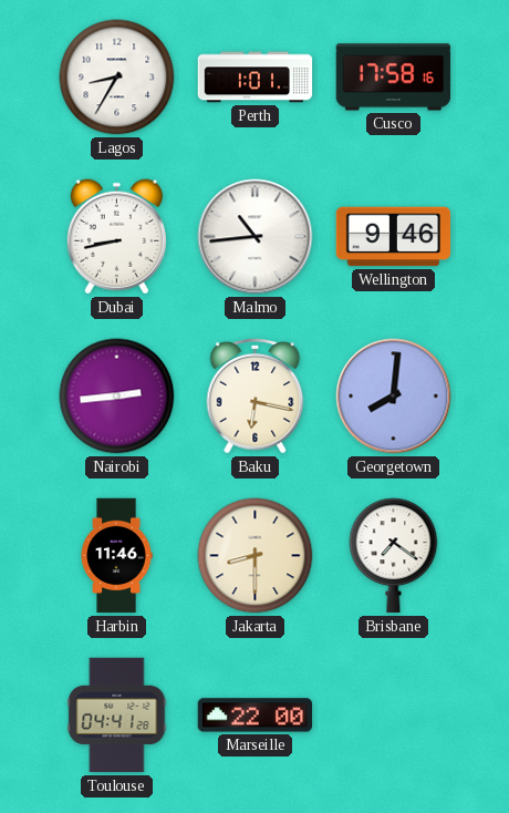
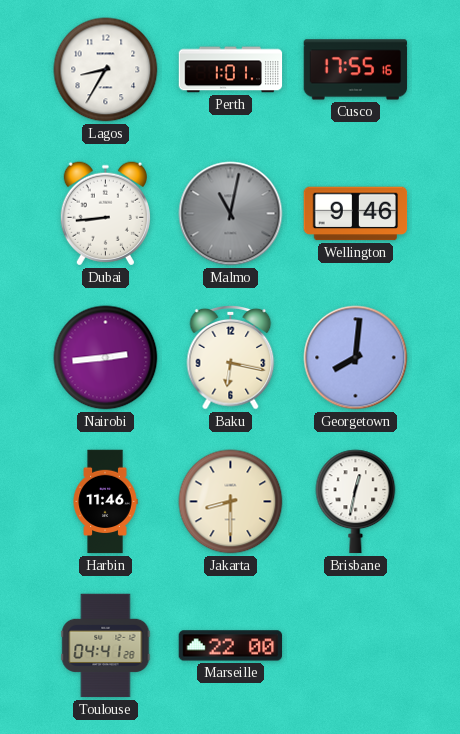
Cusco: 17:58 -> 17:55
Dubai: 8:43 -> 8:44
Malmo: 10:44 -> 11:02
Malmo dial: white -> grey
Brisbane: 7:21 -> 12:32
